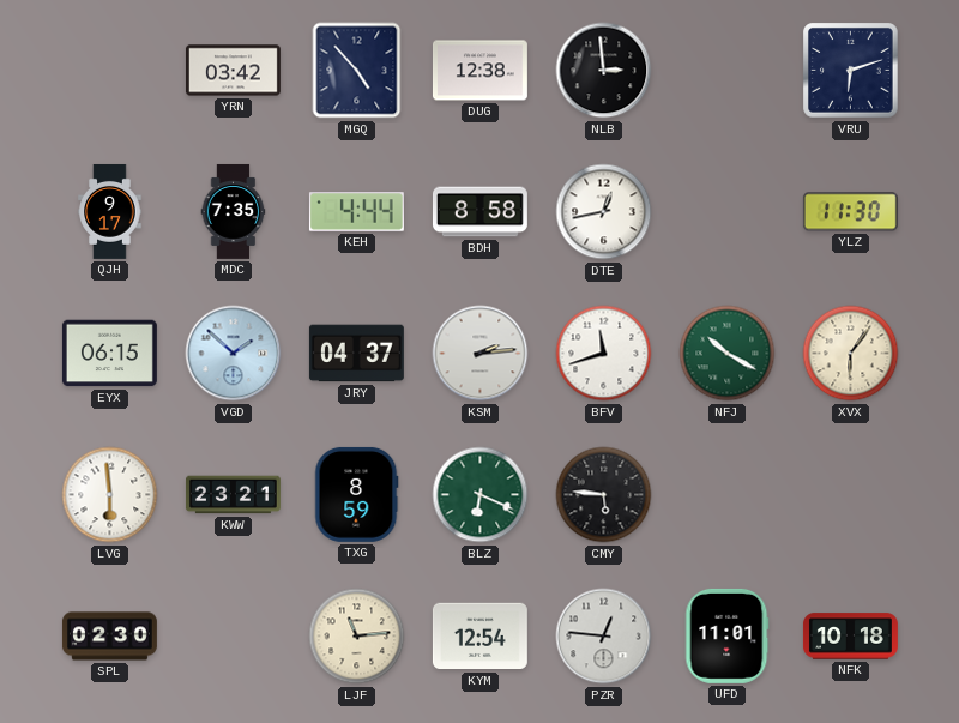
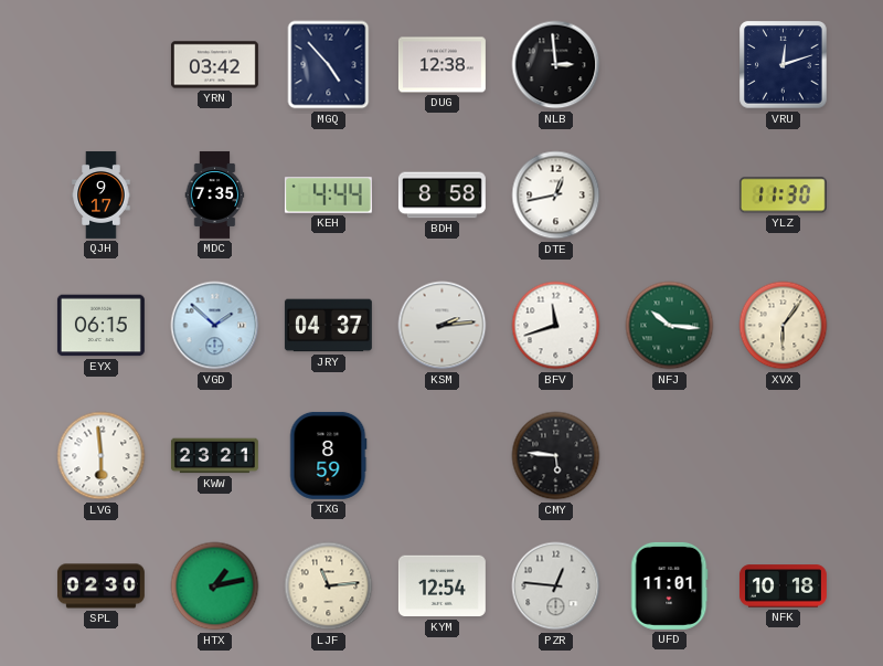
VRU: 6:12 -> 12:12
NFJ: 10:20 -> 10:16
BLZ: 6:19 -> none
HTX: none -> 1:13
